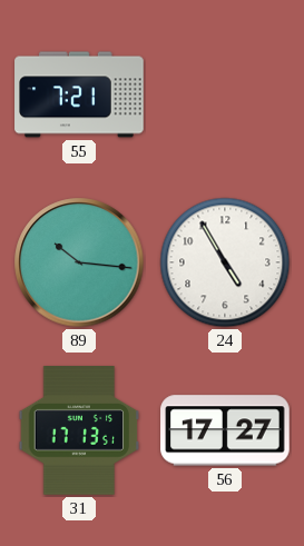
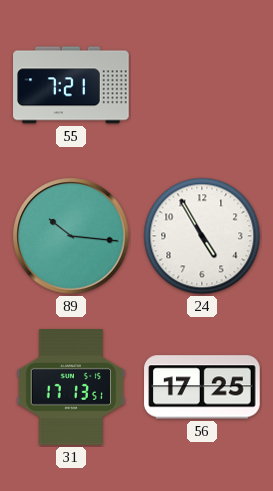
56: 17:27 -> 17:25
